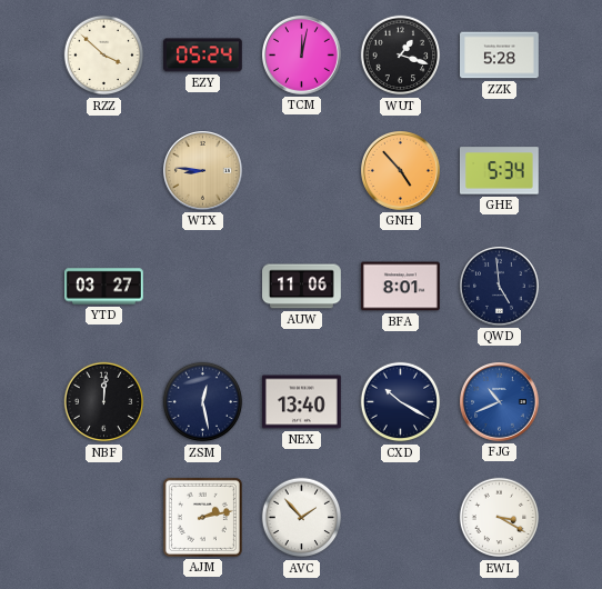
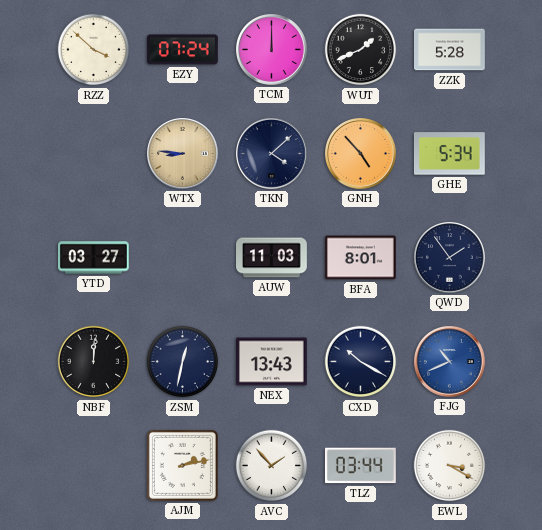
EZY: 05:24 -> 07:24
TCM: 12:02 -> 12:00
WUT: 1:18 -> 1:41
TKN: none -> 4:08
AUW: 11:06 -> 11:03
QWD: 4:59 -> 1:54
ZSM: 12:28 -> 12:32
NEX: 13:40 -> 13:43
TLZ: none -> 03:44
